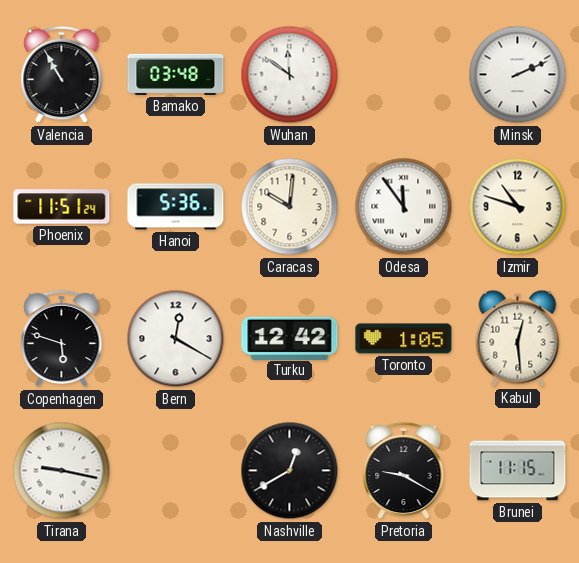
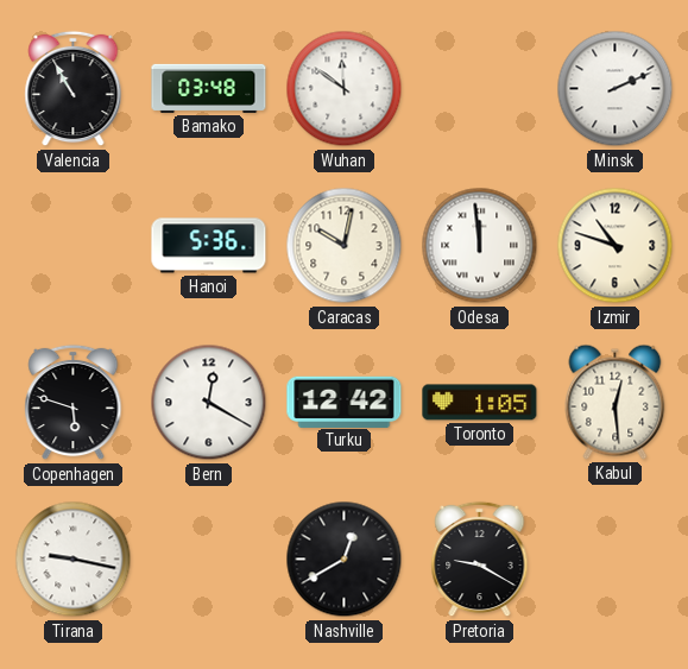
Phoenix: 11:51 -> none
Caracas: 10:01 -> 10:02
Odesa: 11:54 -> 11:59
Brunei: 11:15 -> none
